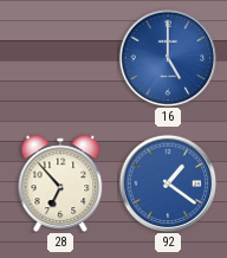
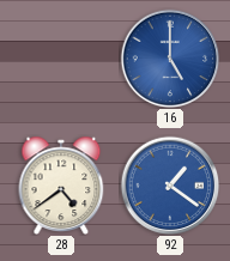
28: 6:53 -> 4:39
